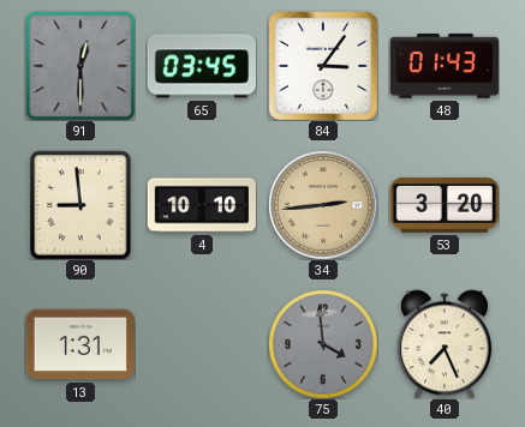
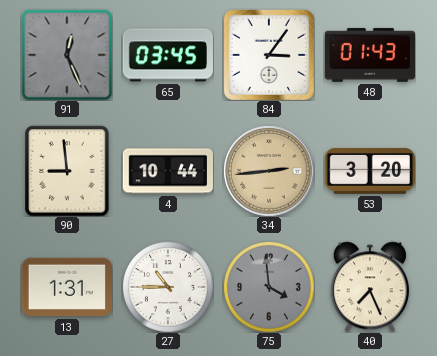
91: 12:30 -> 12:26
4: 10:10 -> 10:44
27: none -> 10:45
